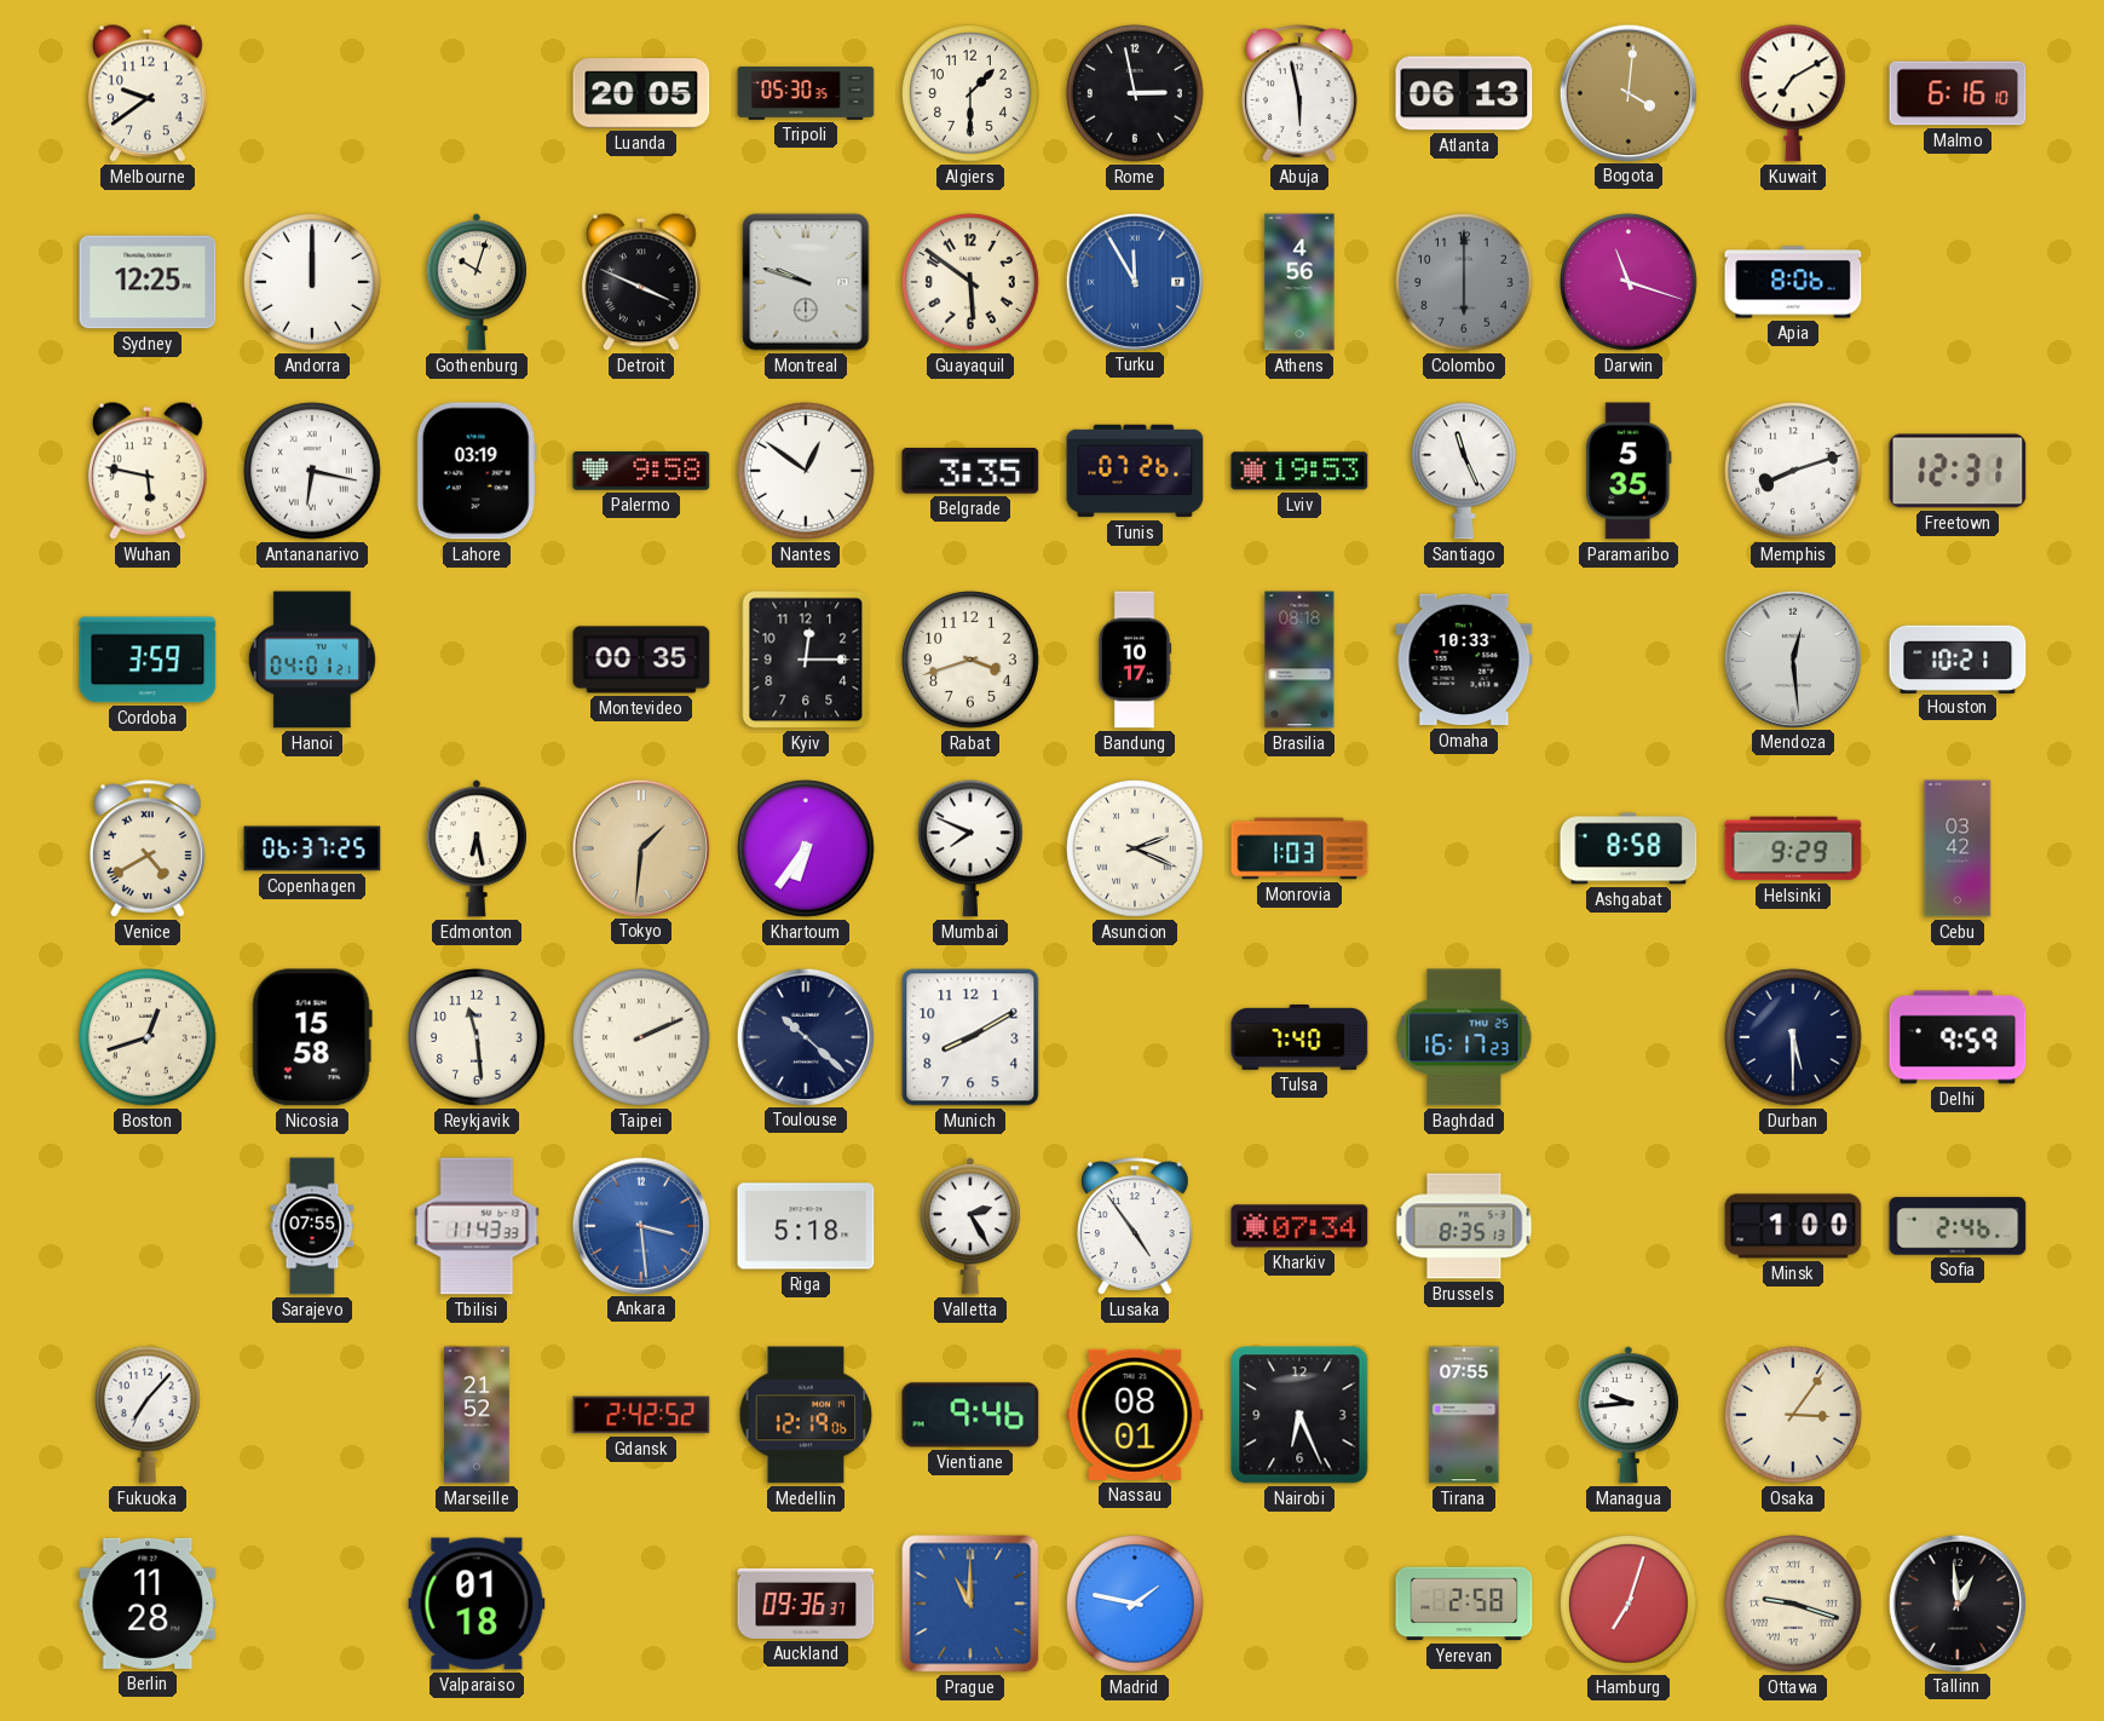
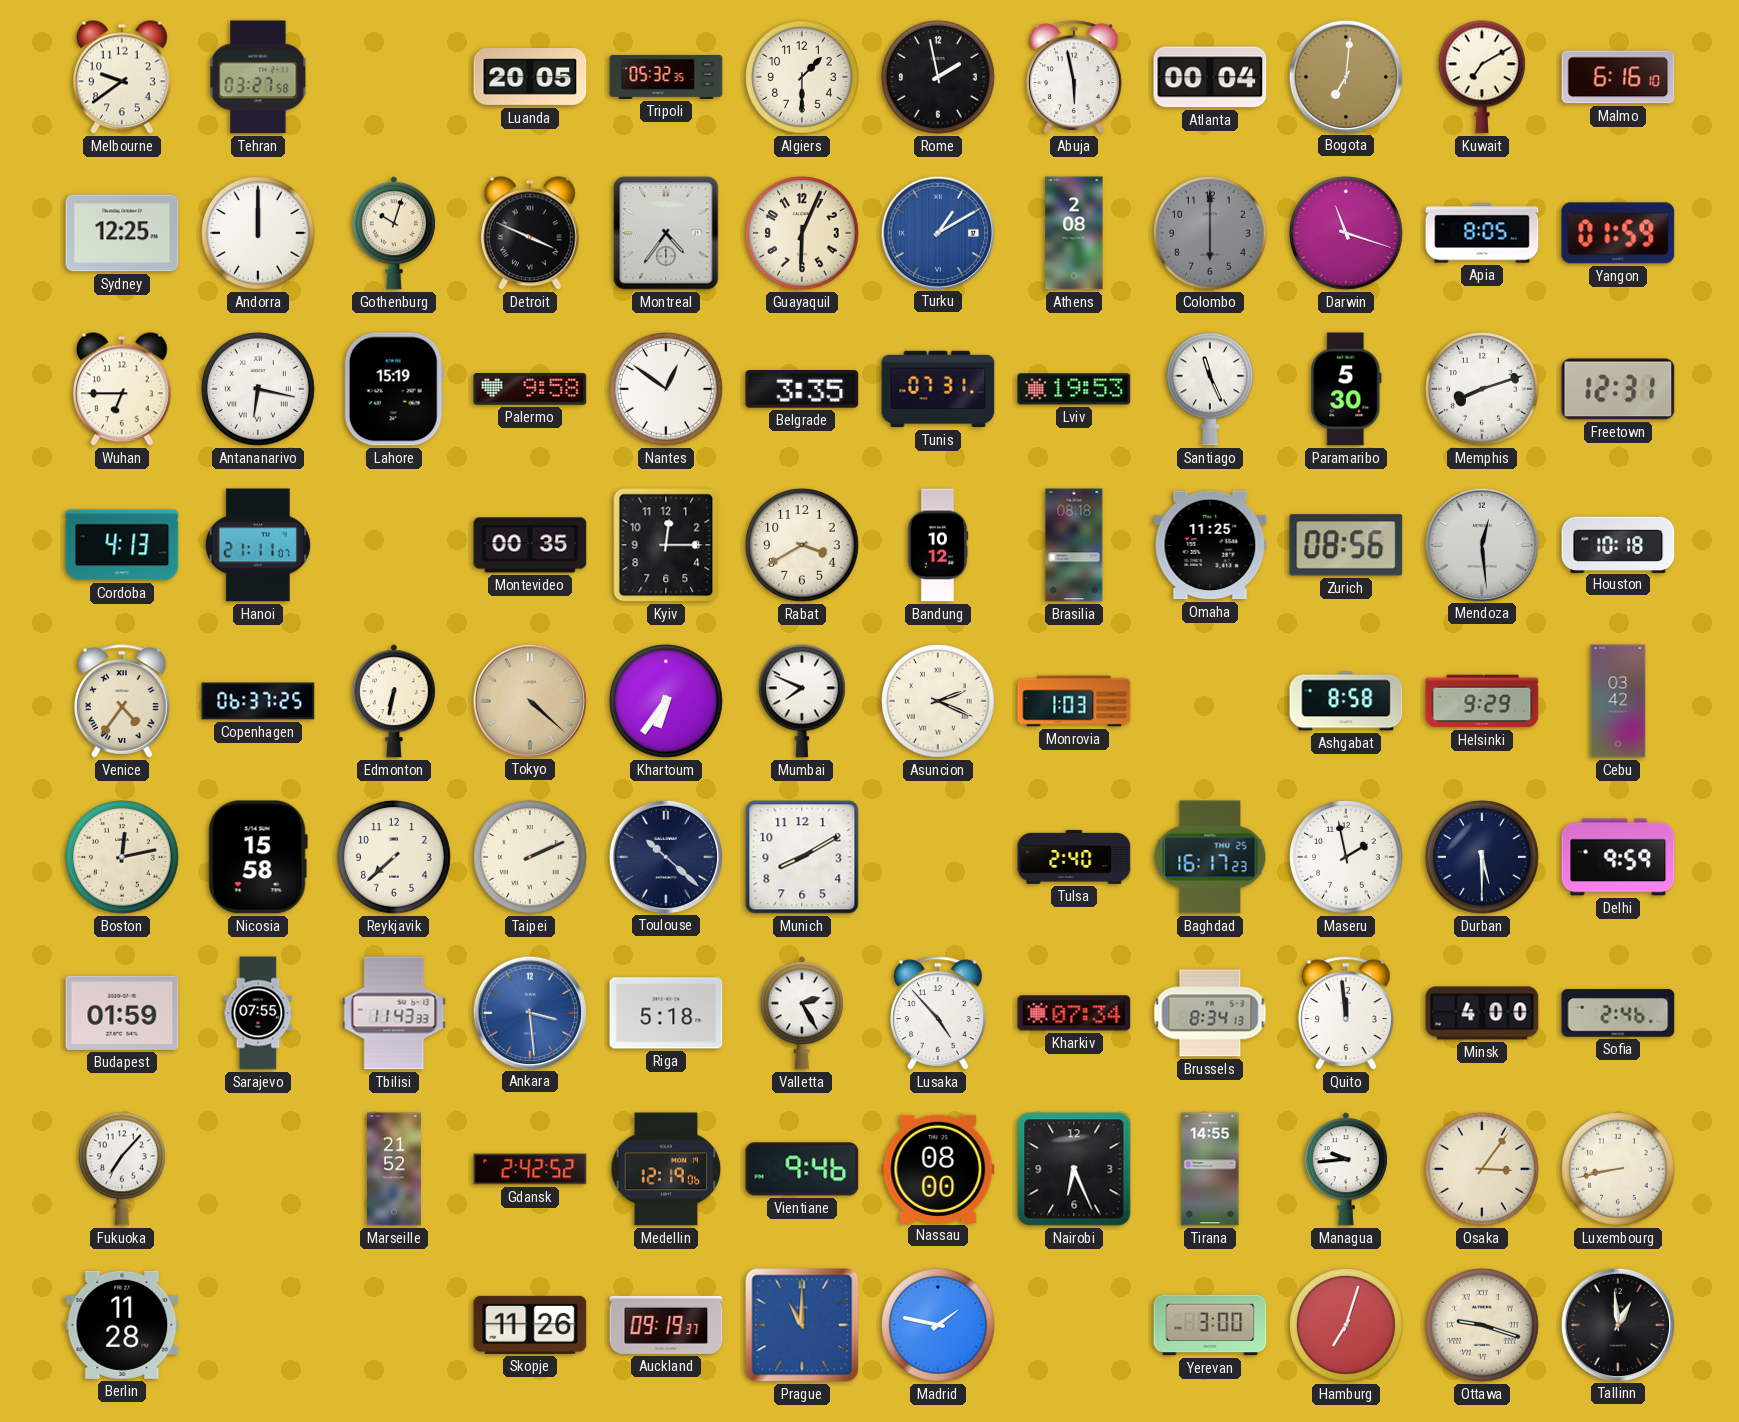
Tehran: none -> 03:27
Tripoli: 05:30 -> 05:32
Rome: 2:58 -> 1:58
Atlanta: 06:13 -> 00:04
Bogota: 4:01 -> 7:01
Montreal: 9:48 -> 4:36
Guayaquil: 5:51 -> 6:04
Turku: 11:55 -> 1:10
Athens: 4:56 -> 2:08
Apia: 8:06 -> 8:05
Yangon: none -> 01:59
Wuhan: 5:47 -> 6:45
Lahore: 03:19 -> 15:19
Tunis: 07:26 -> 07:31
Paramaribo: 5:35 -> 5:30
Cordoba: 3:59 -> 4:13
Hanoi: 04:01 -> 21:11
Rabat: 3:42 -> 3:40
Bandung: 10:17 -> 10:12
Omaha: 10:33 -> 11:25
Zurich: none -> 08:56
Houston: 10:21 -> 10:18
Venice: 4:40 -> 4:36
Edmonton: 6:28 -> 6:32
Tokyo: 1:31 -> 4:22
Boston: 12:42 -> 12:13
Reykjavik: 11:29 -> 7:38
Tulsa: 7:40 -> 2:40
Maseru: none -> 1:58
Budapest: none -> 01:59
Lusaka: 4:54 -> 4:53
Brussels: 8:35 -> 8:34
Quito: none -> 11:59
Minsk: 1:00 -> 4:00
Nassau: 08:01 -> 08:00
Tirana: 07:55 -> 14:55
Luxembourg: none -> 8:43
Valparaiso: 01:18 -> none
Skopje: none -> 11:26
Auckland: 09:36 -> 09:19
Yerevan: 2:58 -> 3:00
